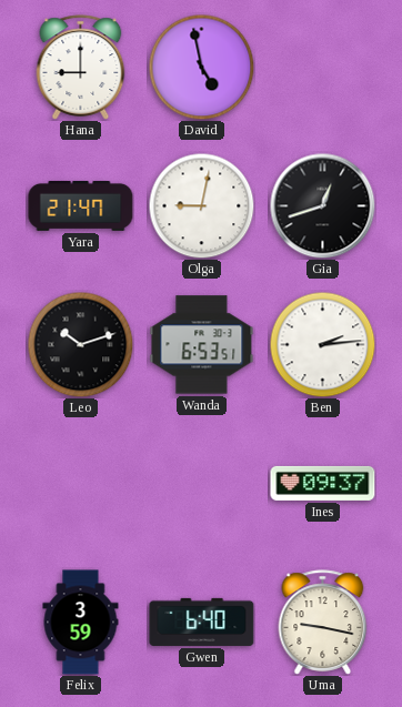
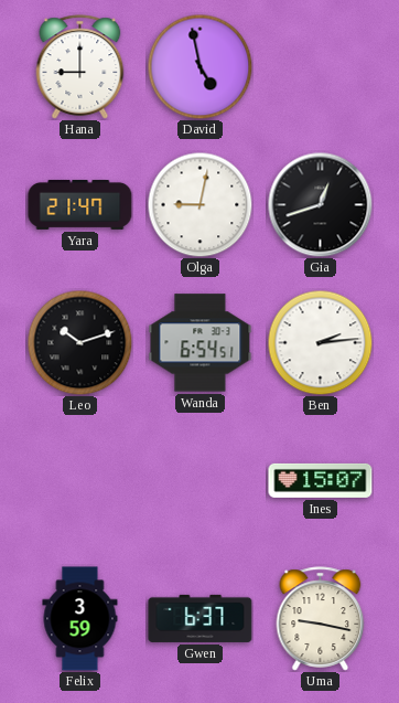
Wanda: 6:53 -> 6:54
Ines: 09:37 -> 15:07
Gwen: 6:40 -> 6:37
